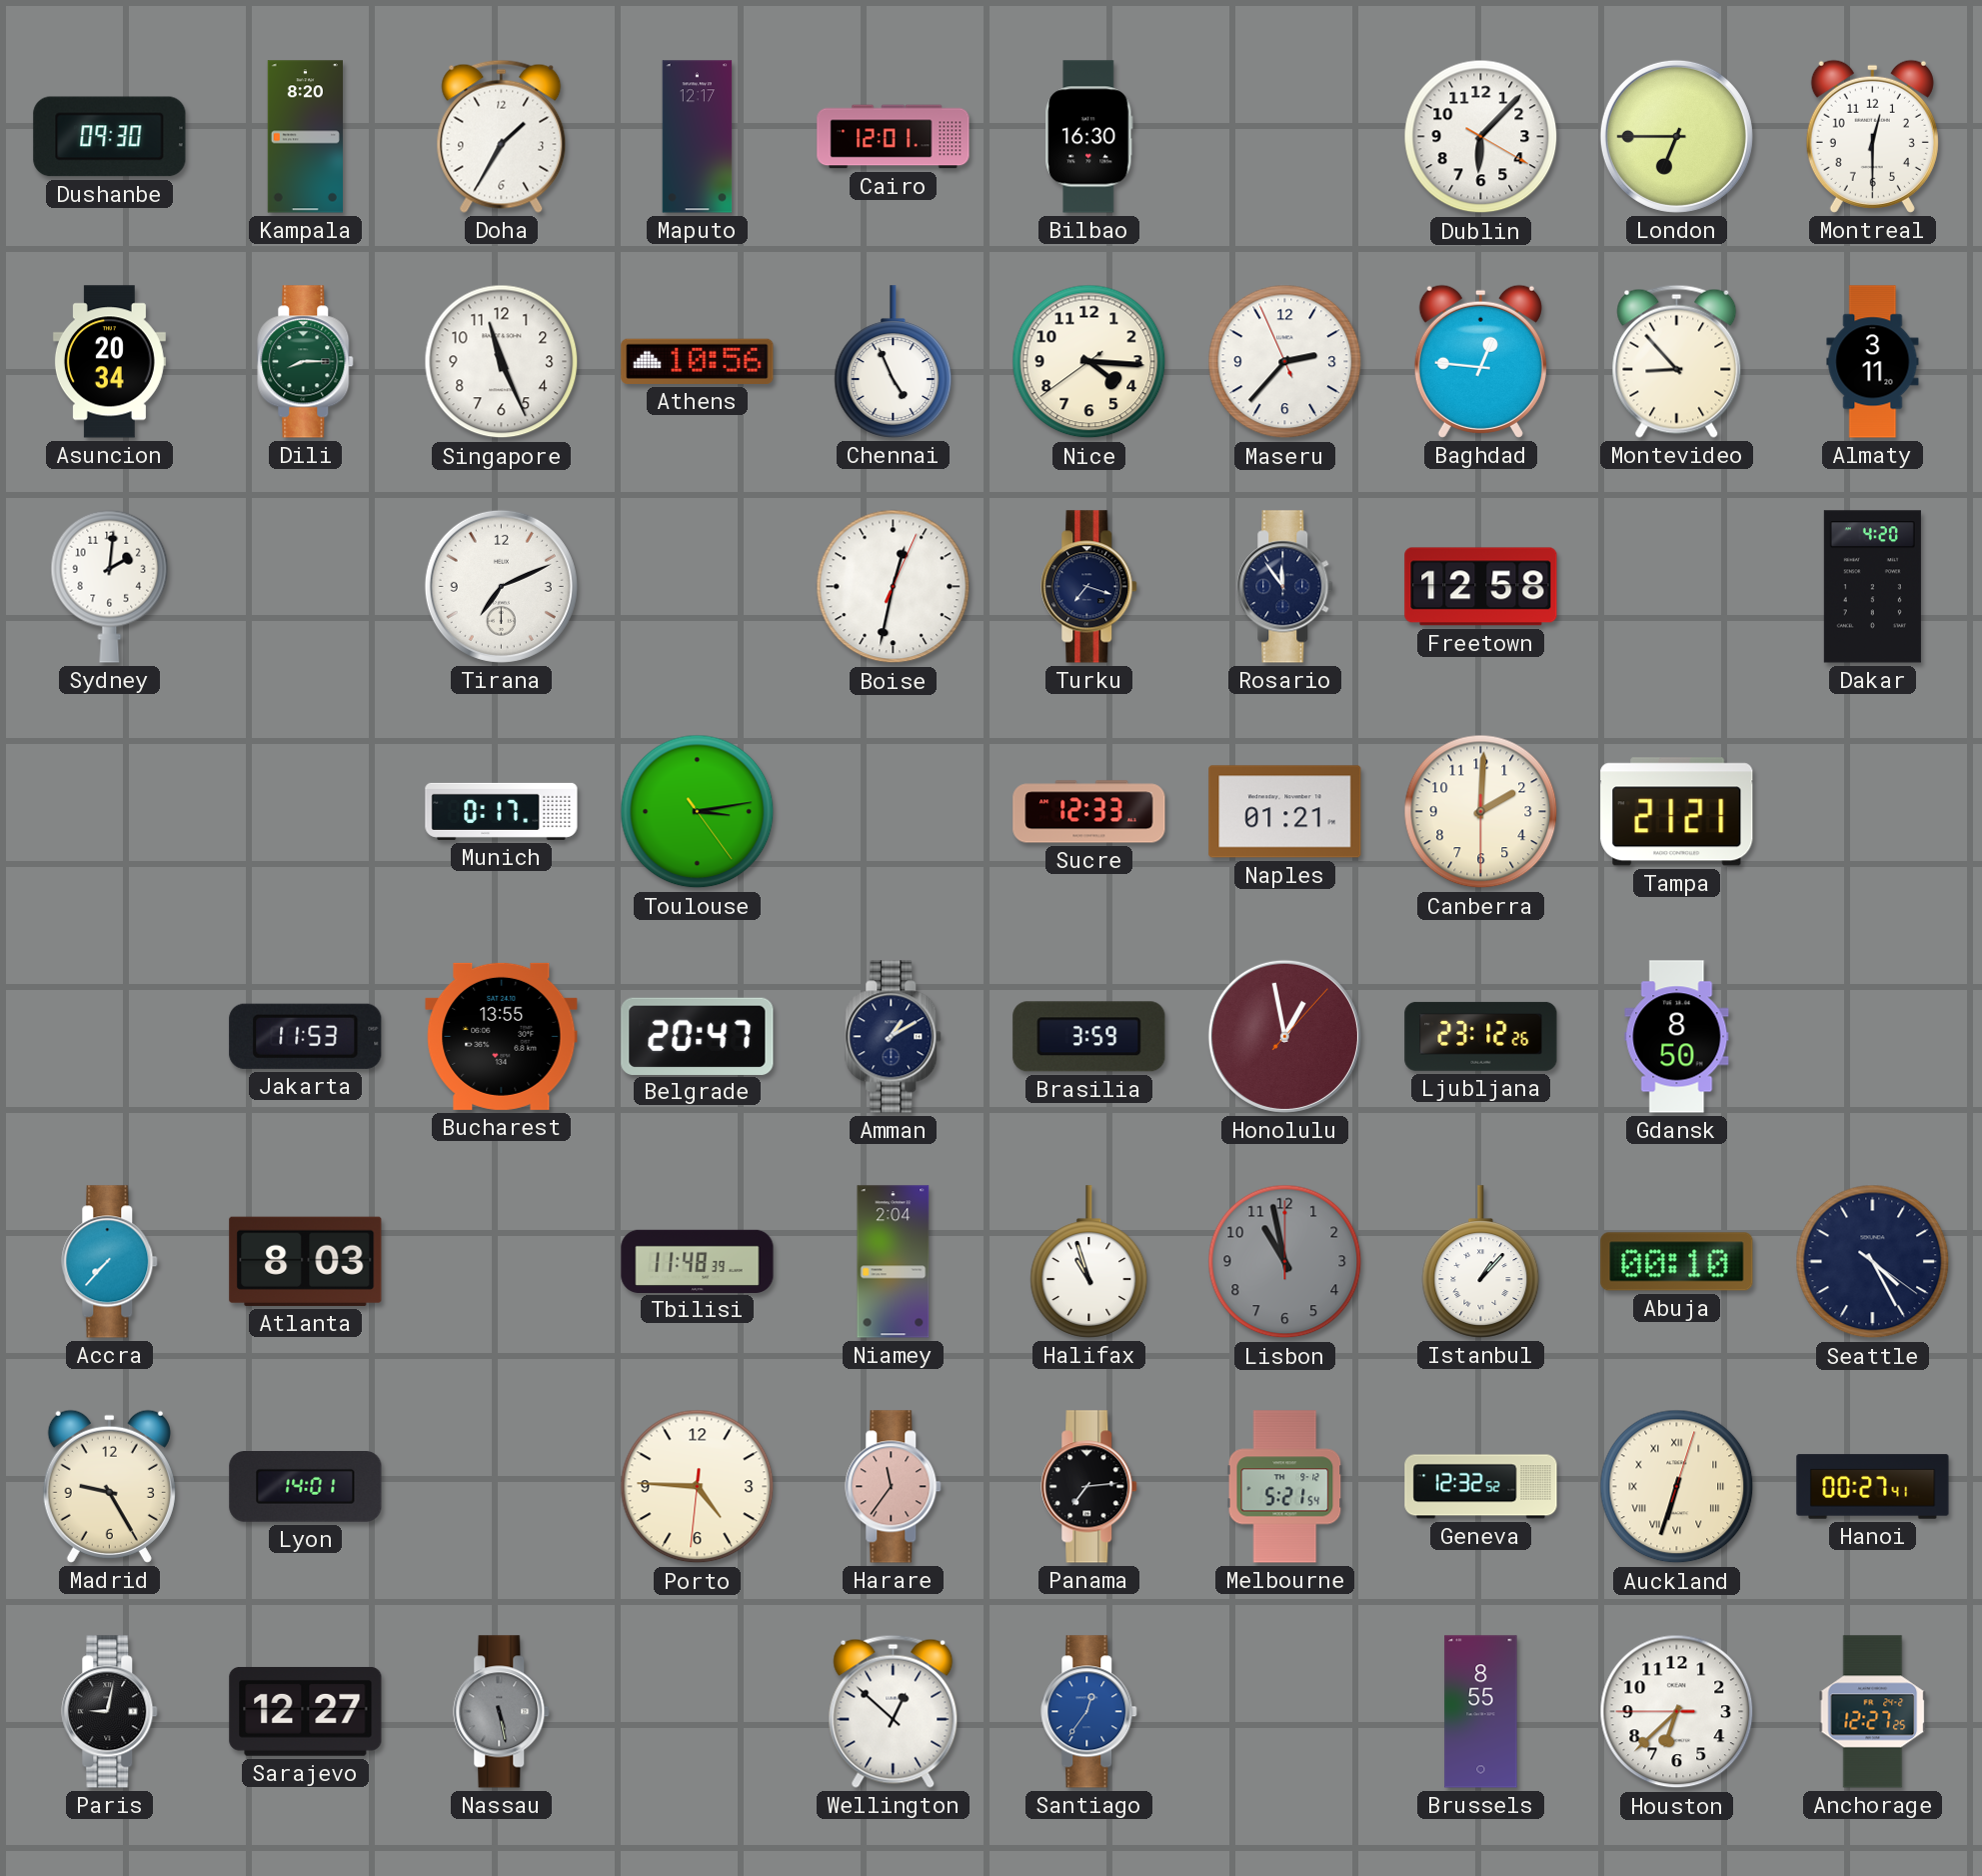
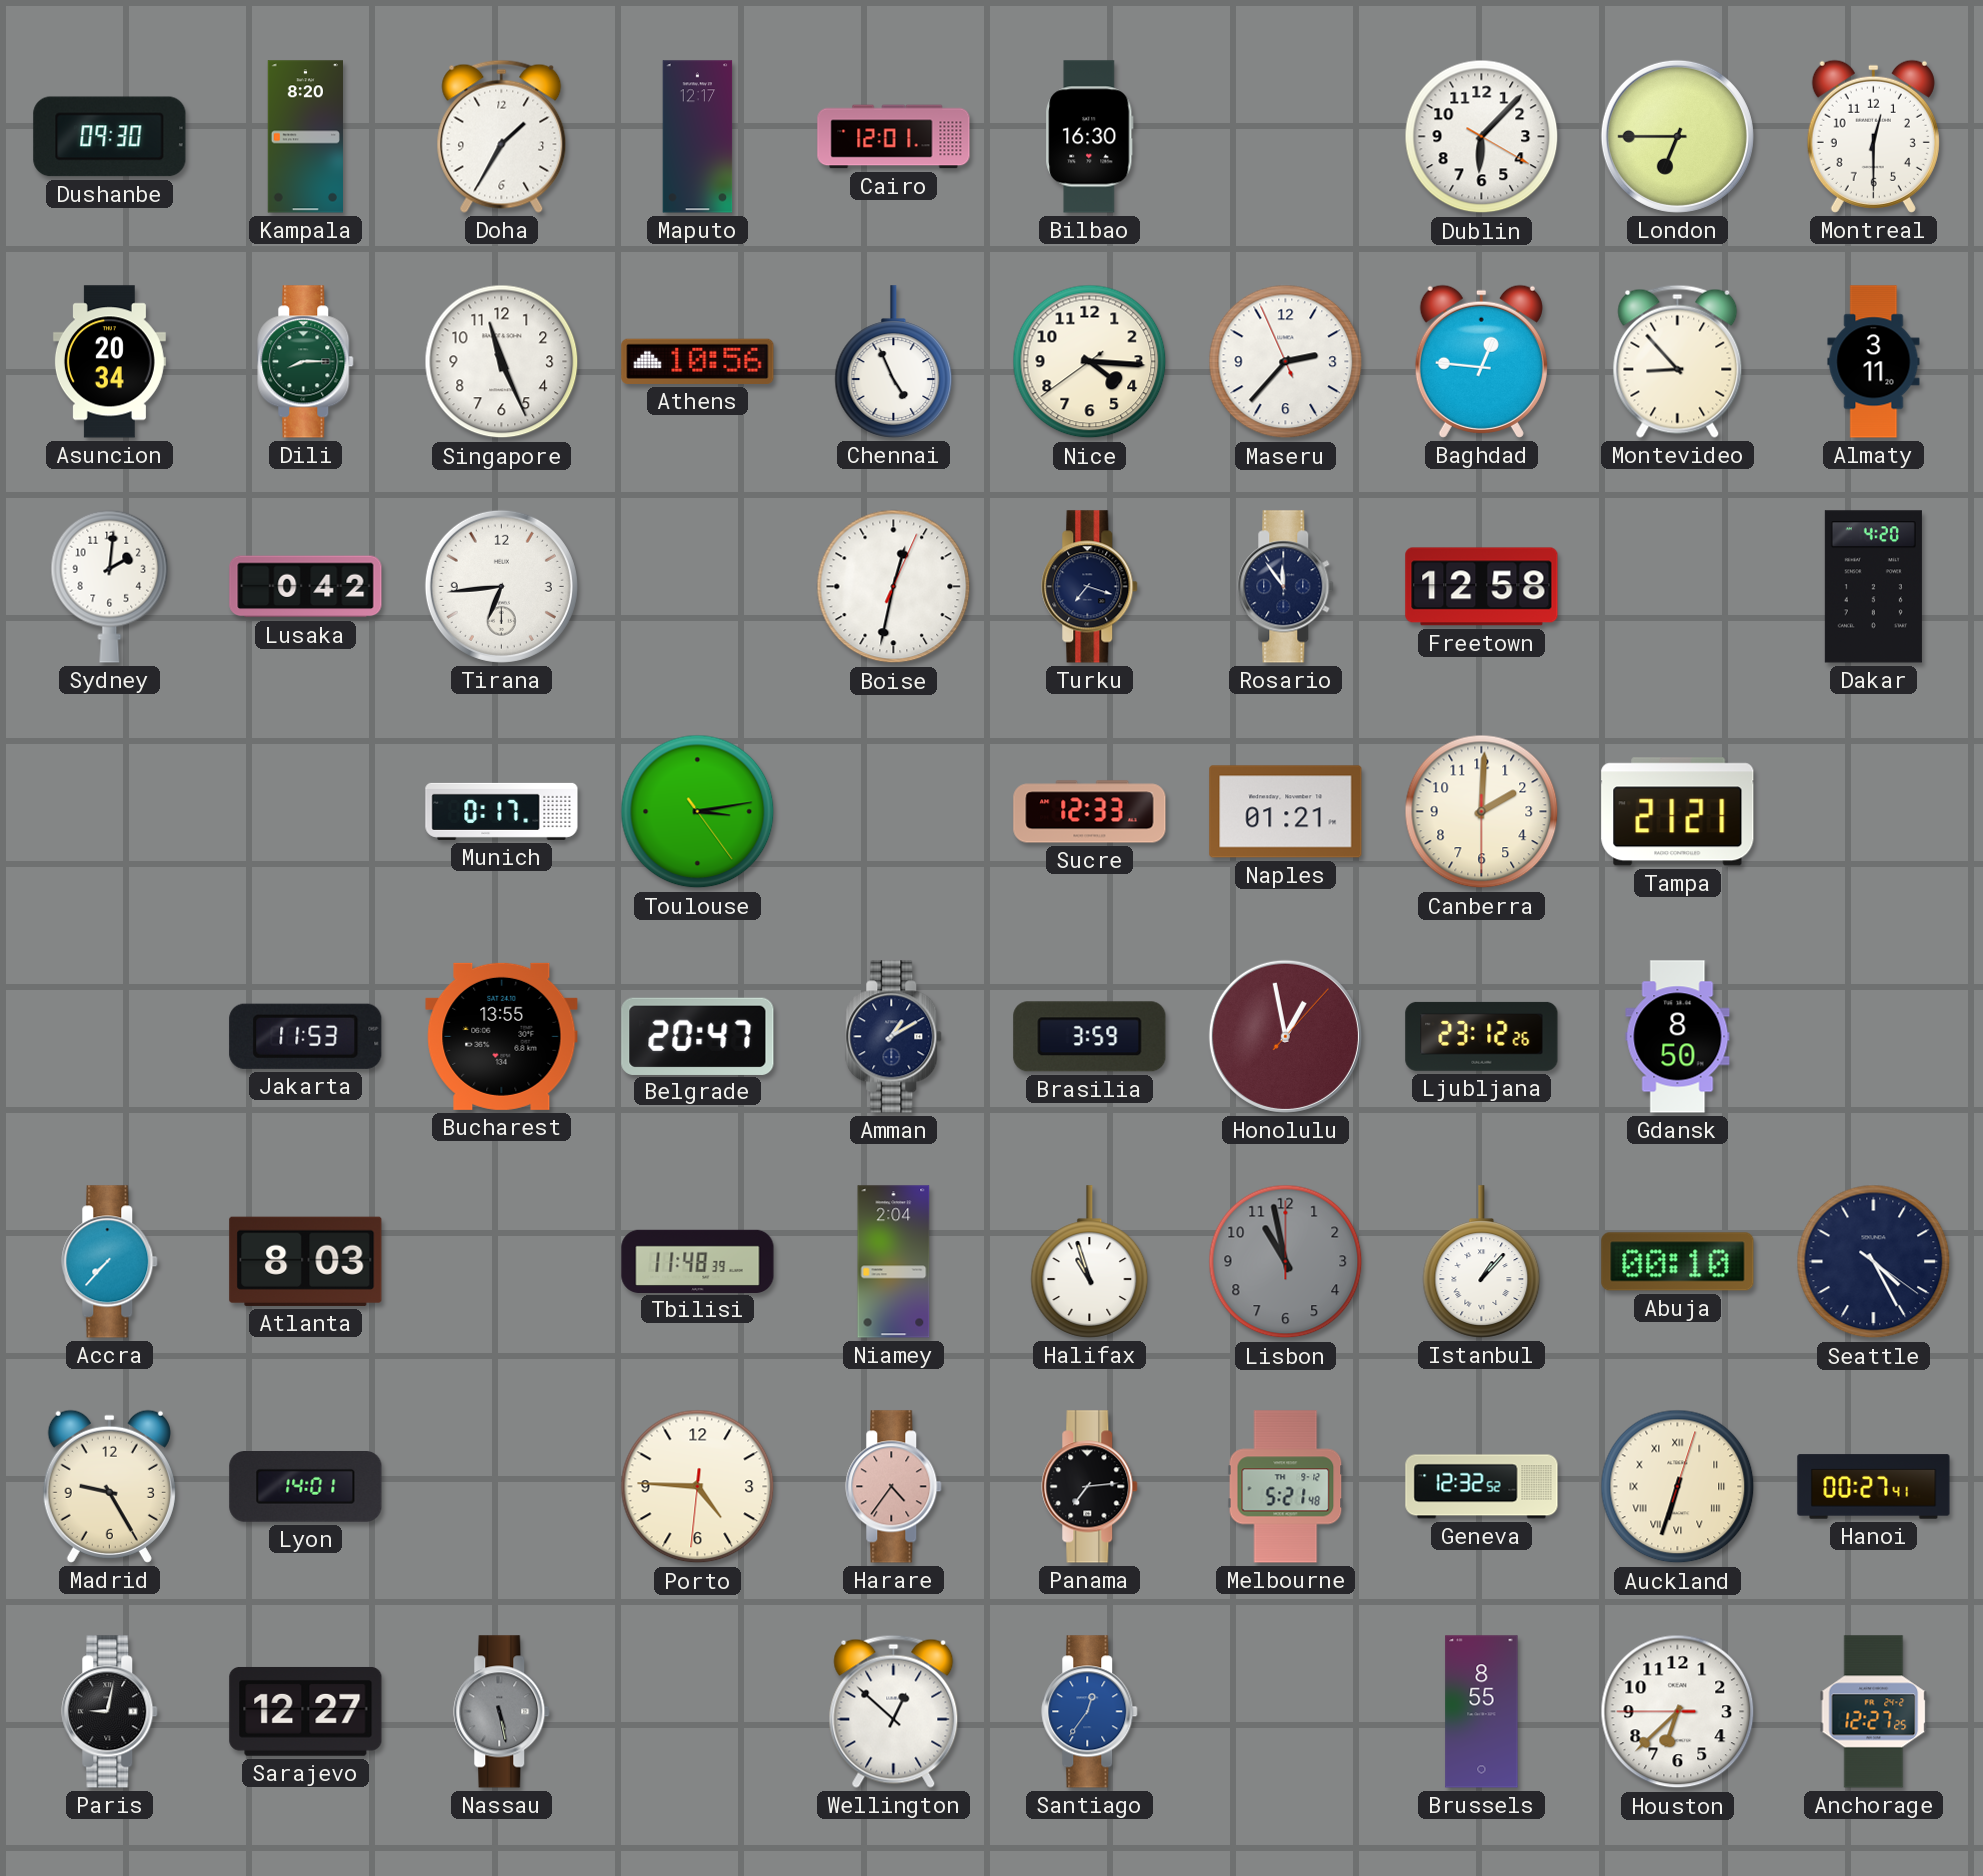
Lusaka: none -> 0:42
Tirana: 7:11 -> 6:44
Harare: 11:36 -> 4:36
Melbourne: 5:21:54 -> 5:21:48
